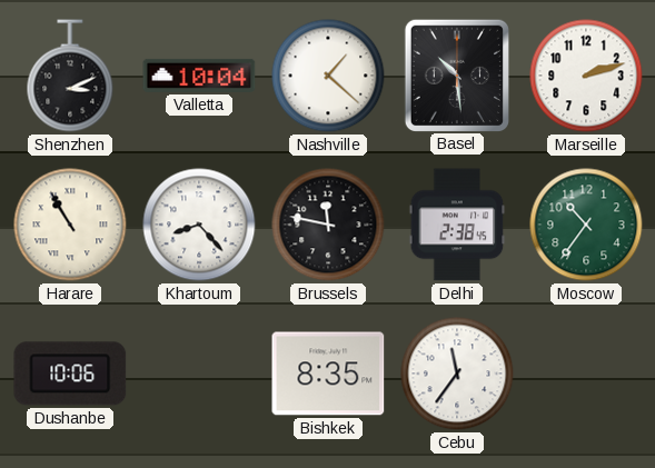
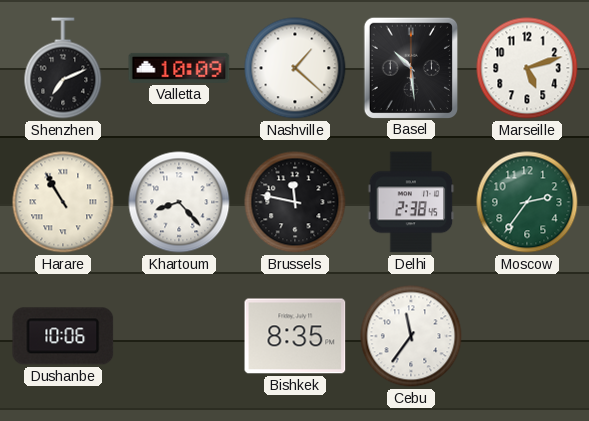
Shenzhen: 3:11 -> 7:11
Valletta: 10:04 -> 10:09
Marseille: 2:12 -> 5:12
Moscow: 10:36 -> 2:36
